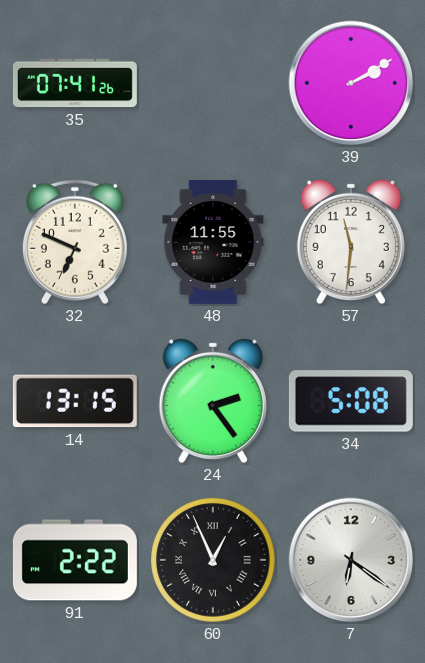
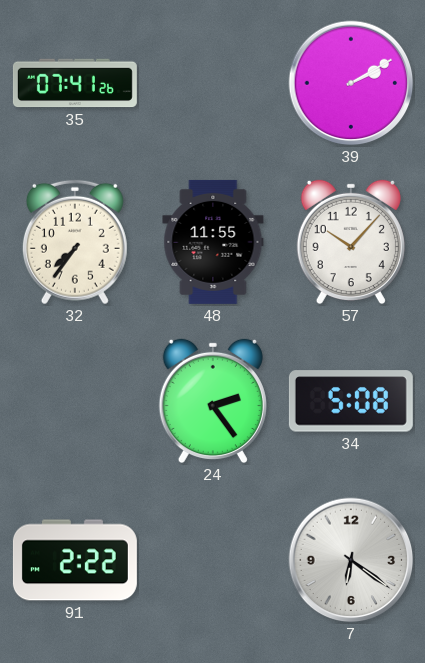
32: 6:49 -> 7:36
57: 11:31 -> 10:07
14: 13:15 -> none
60: 12:56 -> none
